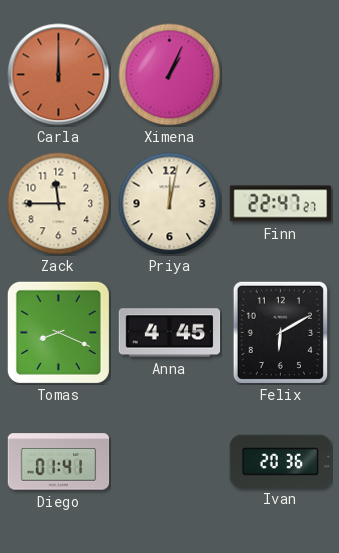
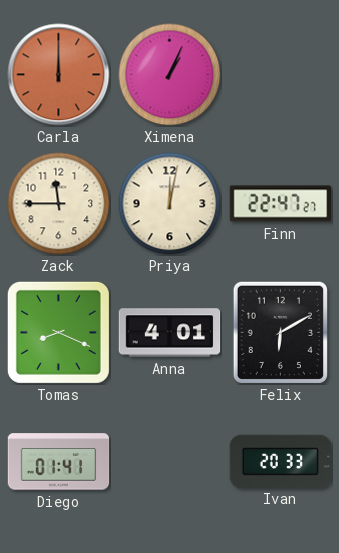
Anna: 4:45 -> 4:01
Ivan: 20:36 -> 20:33
